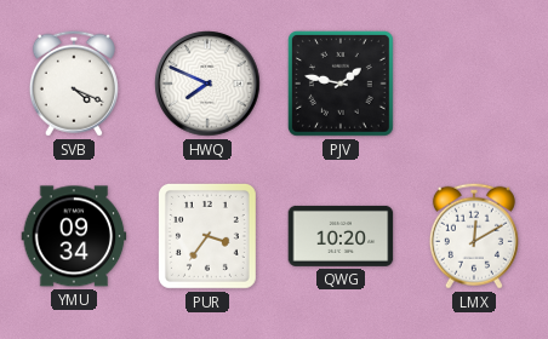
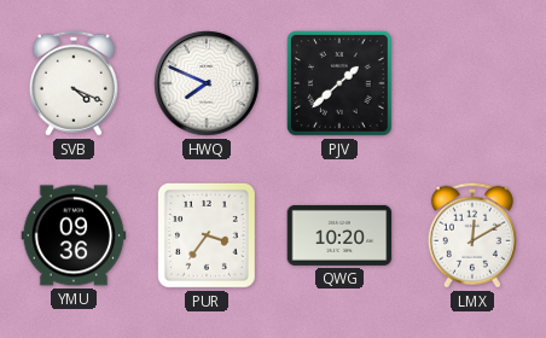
PJV: 1:47 -> 1:38
YMU: 09:34 -> 09:36
